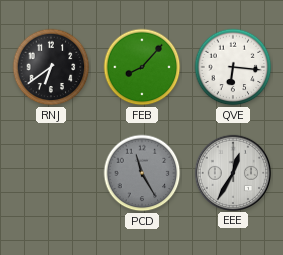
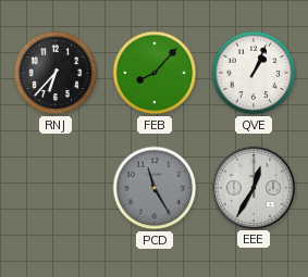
RNJ: 6:39 -> 6:37
QVE: 6:16 -> 1:04
